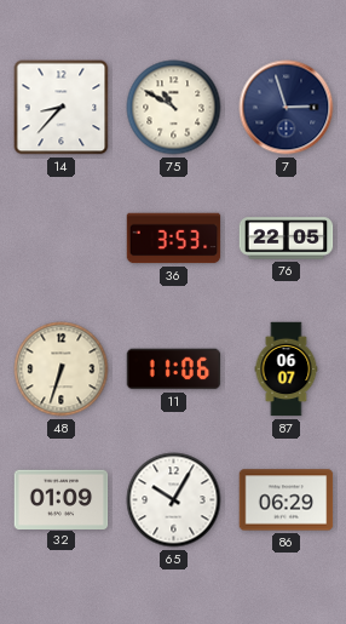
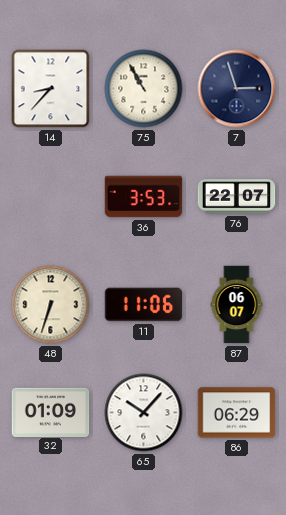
75: 10:50 -> 10:55
76: 22:05 -> 22:07
65: 10:05 -> 10:07
